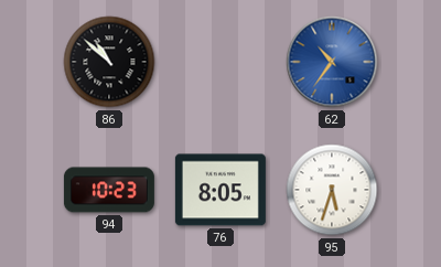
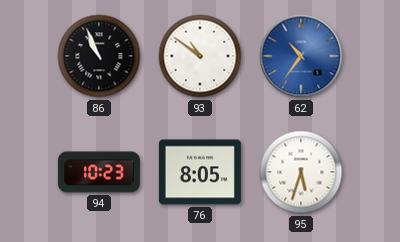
86: 10:52 -> 10:56
93: none -> 10:51
